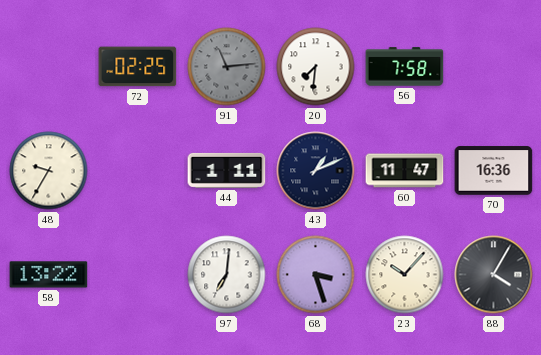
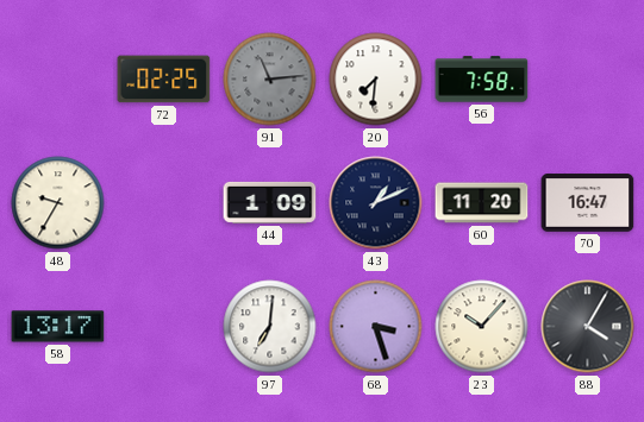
44: 1:11 -> 1:09
60: 11:47 -> 11:20
70: 16:36 -> 16:47
58: 13:22 -> 13:17
